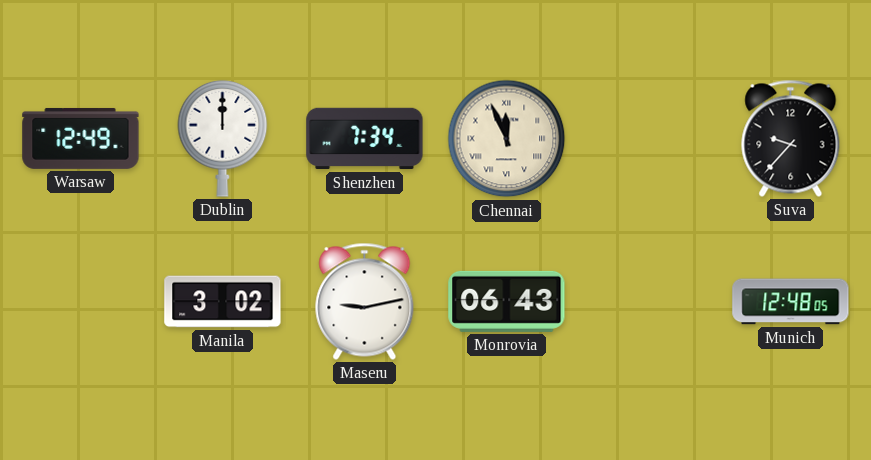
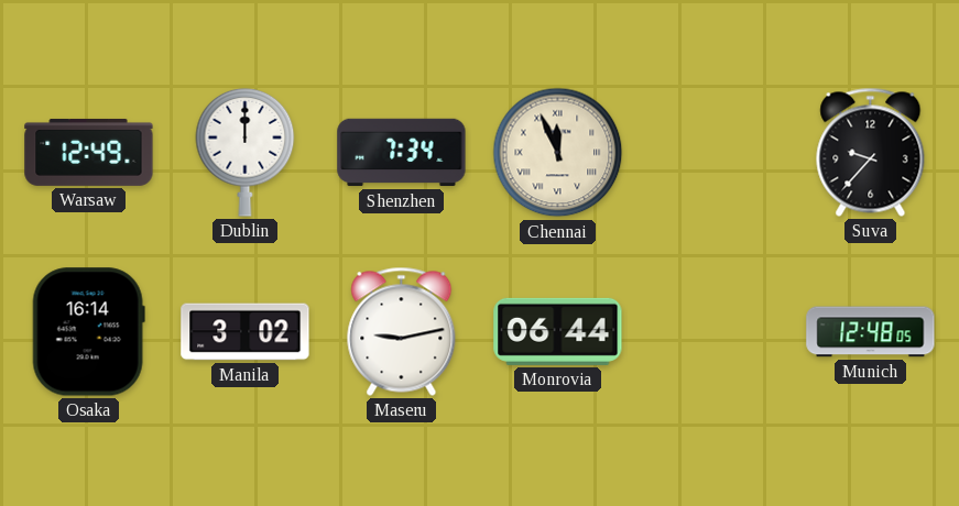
Osaka: none -> 16:14
Monrovia: 06:43 -> 06:44
